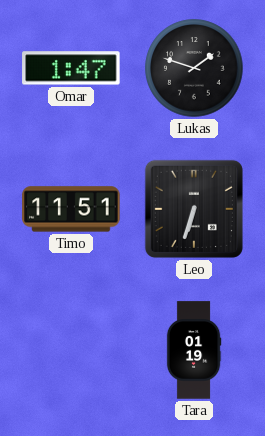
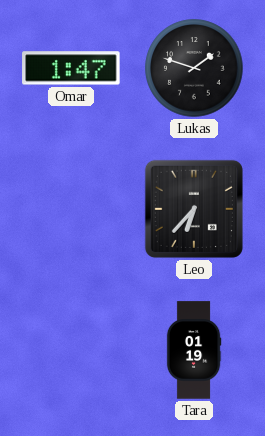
Timo: 11:51 -> none
Leo: 6:33 -> 6:37
